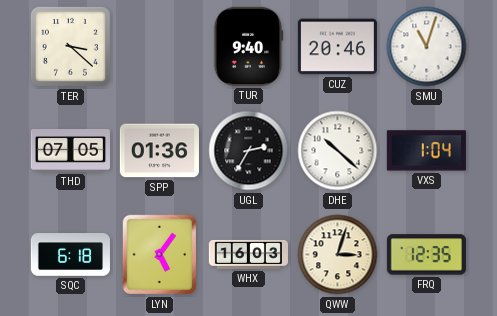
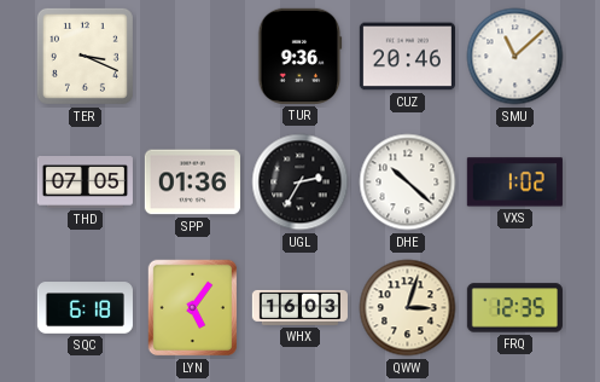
TER: 3:22 -> 3:19
TUR: 9:40 -> 9:36
SMU: 11:03 -> 11:08
VXS: 1:04 -> 1:02
